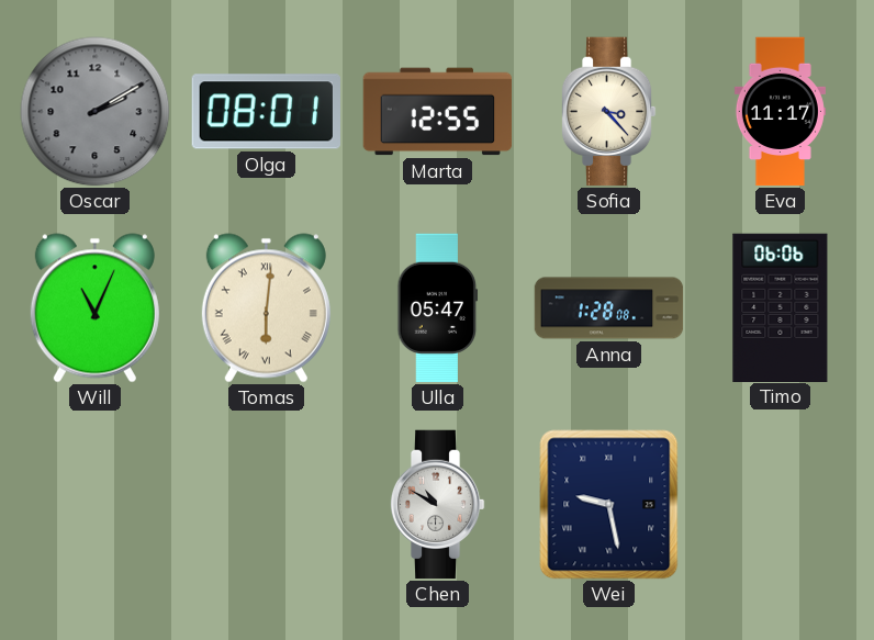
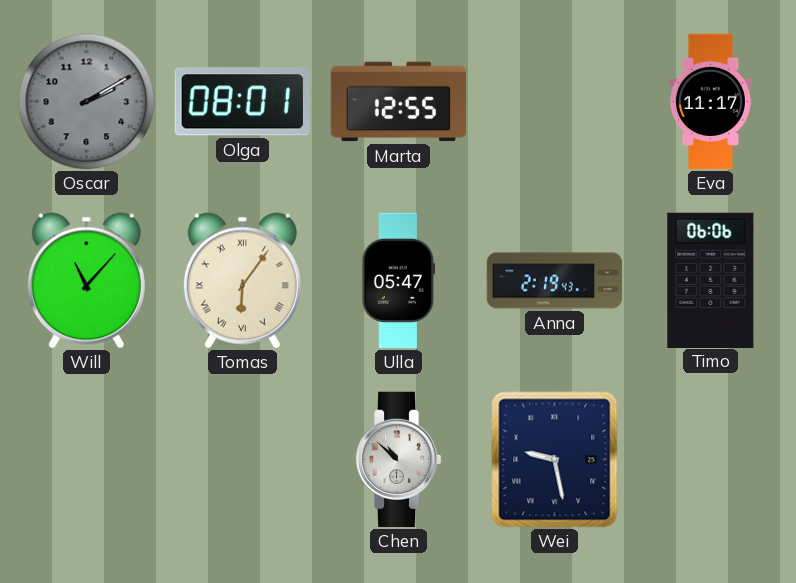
Sofia: 3:23 -> none
Will: 11:04 -> 11:07
Tomas: 6:01 -> 6:06
Anna: 1:28 -> 2:19
Chen: 10:50 -> 10:52
